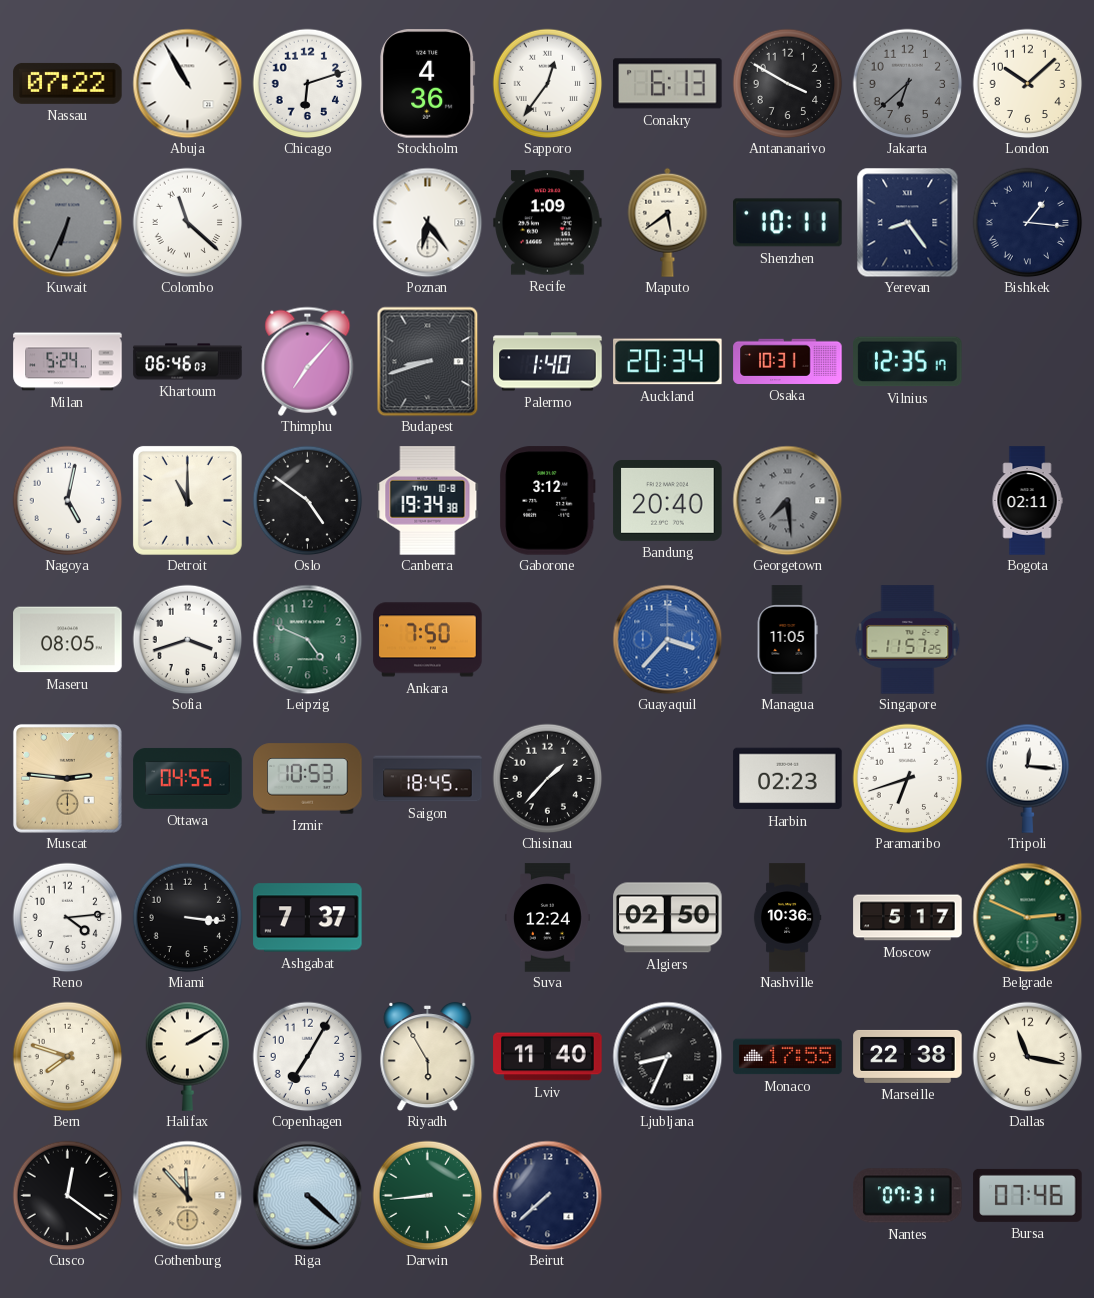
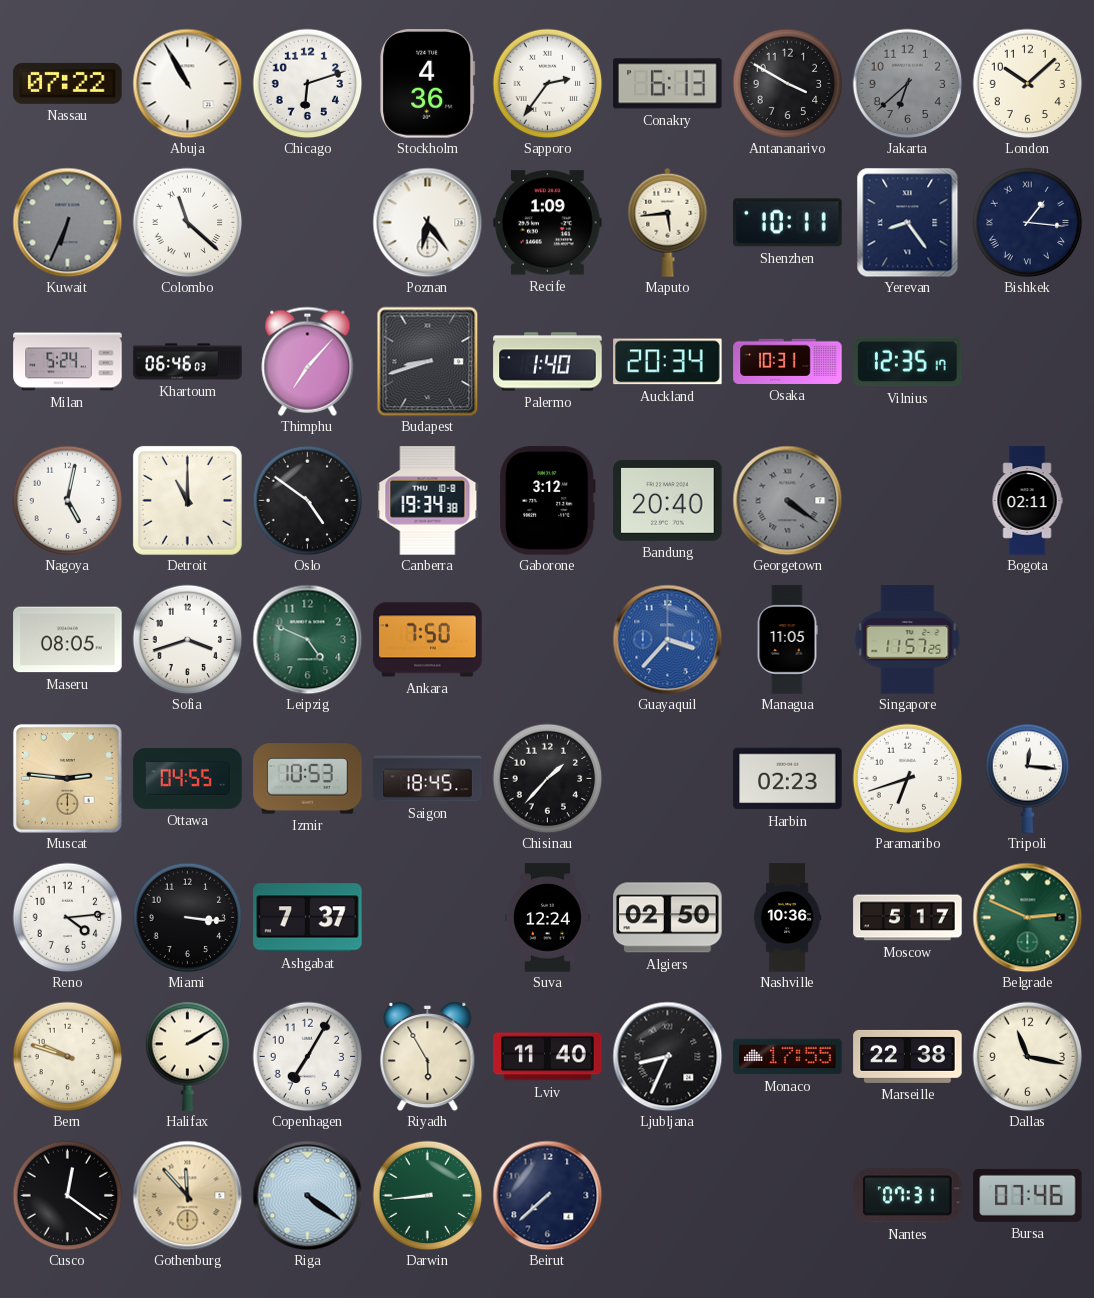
Sapporo: 12:36 -> 2:36
Maputo: 5:39 -> 5:44
Georgetown: 7:29 -> 4:21
Bern: 7:48 -> 9:48
Riga: 4:22 -> 4:21
